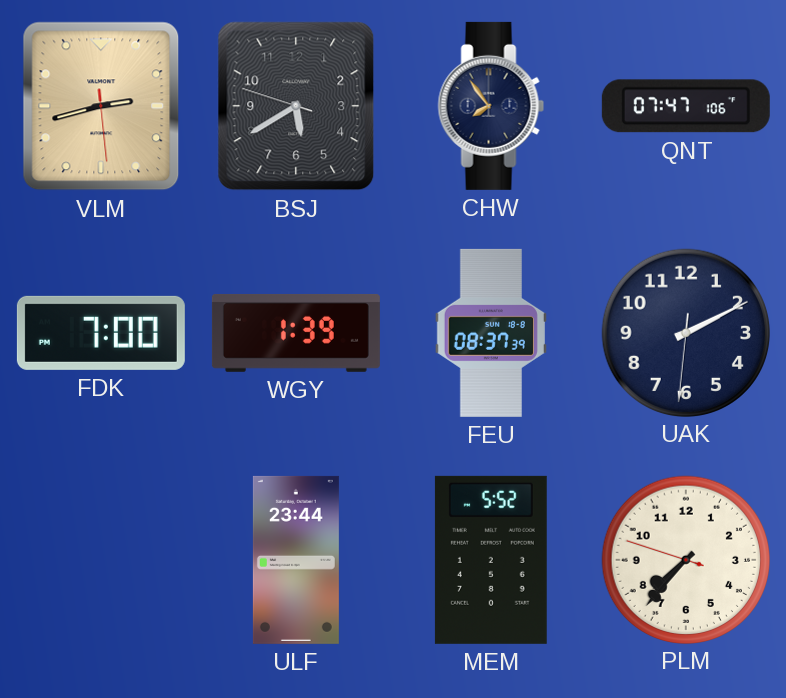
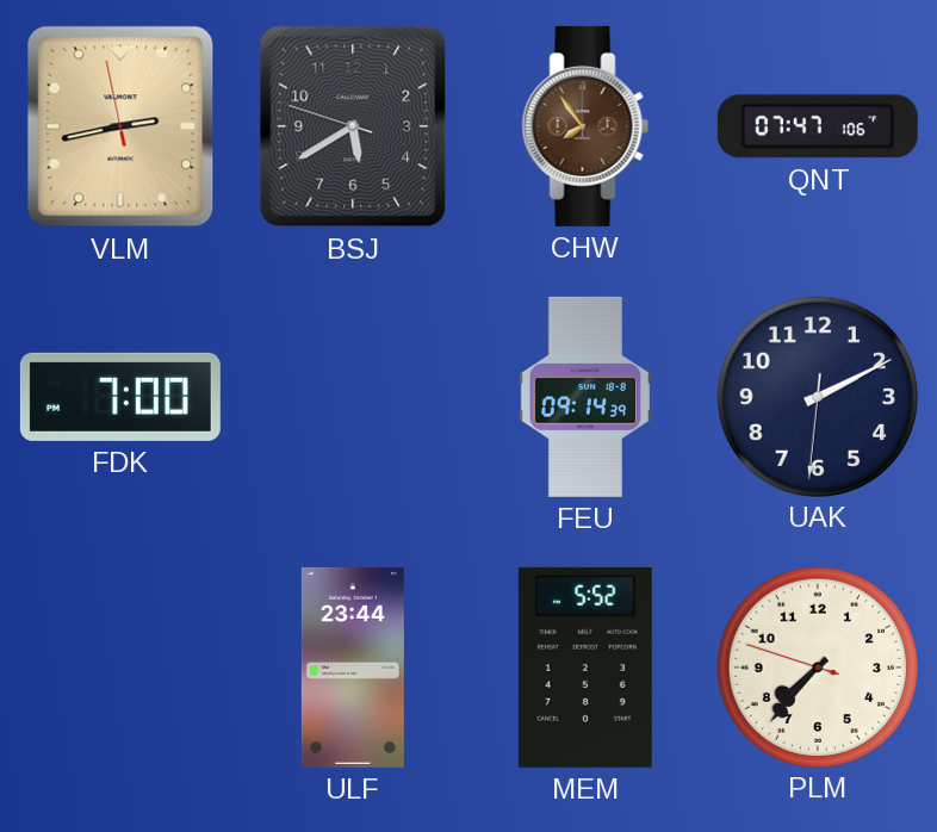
VLM: 2:42:29 -> 2:42:58
CHW dial: navy -> brown
WGY: 1:39 -> none
FEU: 08:37 -> 09:14
